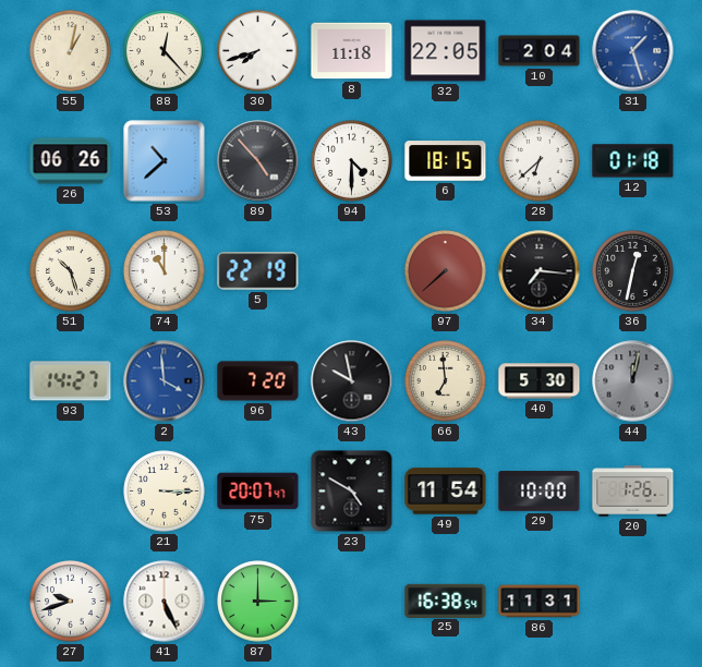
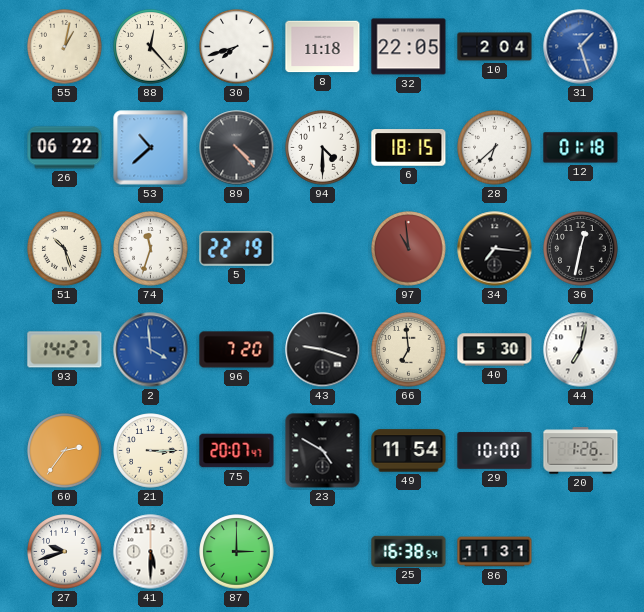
26: 06:26 -> 06:22
89: 4:53 -> 4:23
74: 11:00 -> 11:33
97: 7:38 -> 10:59
43: 9:58 -> 9:18
44: 12:02 -> 7:02
44 dial: grey -> white
60: none -> 2:36
41: 5:26 -> 5:30
